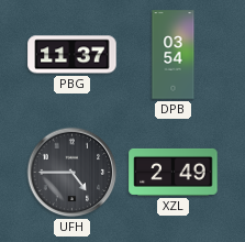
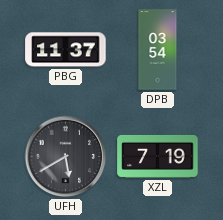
UFH: 4:45 -> 5:40
XZL: 2:49 -> 7:19
